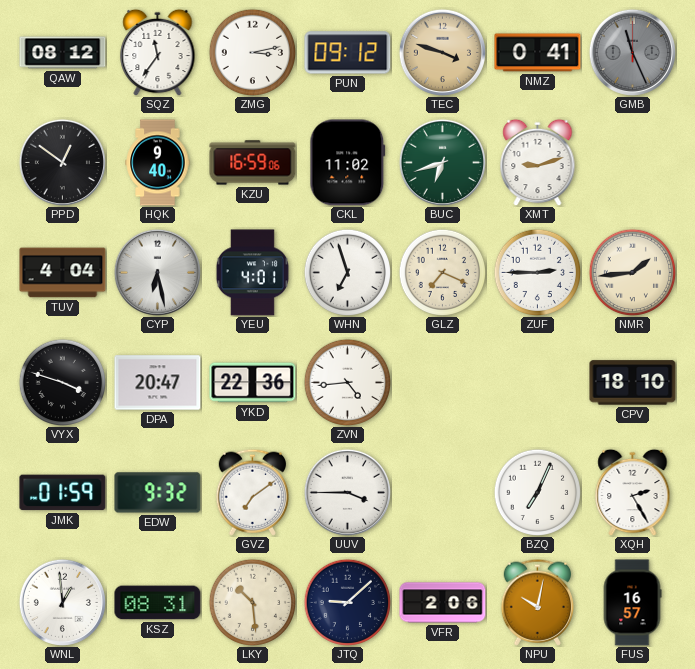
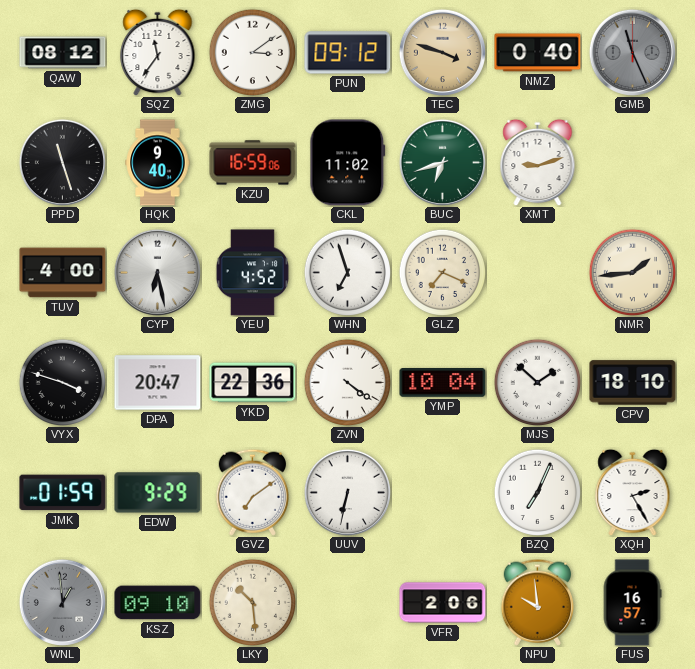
ZMG: 3:13 -> 3:09
NMZ: 0:41 -> 0:40
PPD: 12:51 -> 11:27
TUV: 4:04 -> 4:00
YEU: 4:01 -> 4:52
ZUF: 2:45 -> none
ZVN: 4:44 -> 4:21
YMP: none -> 10:04
MJS: none -> 1:52
EDW: 9:32 -> 9:29
UUV: 3:45 -> 6:32
WNL dial: white -> grey
KSZ: 08:31 -> 09:10
JTQ: 9:08 -> none
NPU: 10:02 -> 9:59
